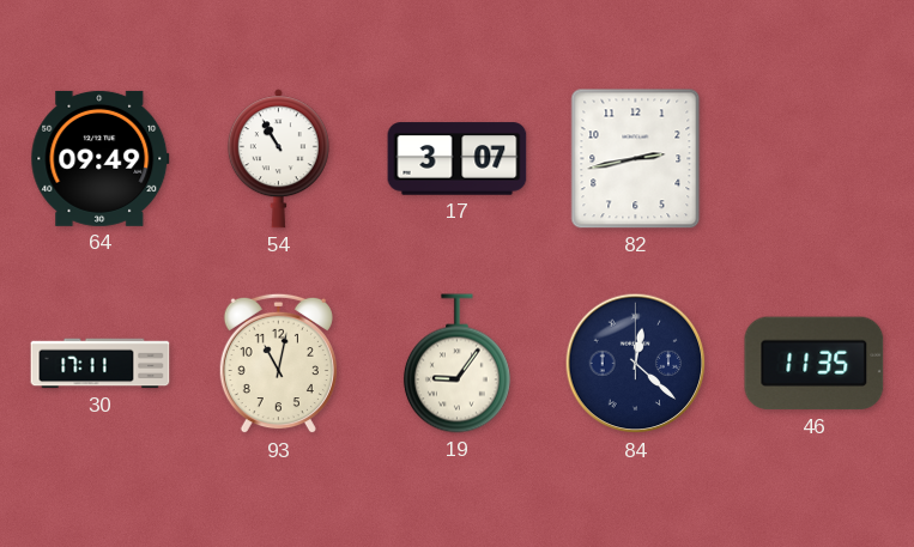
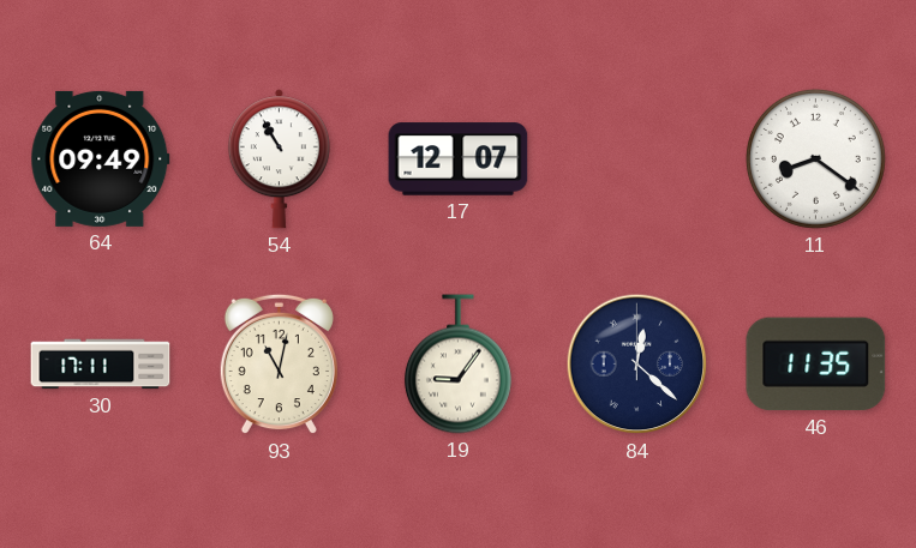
17: 3:07 -> 12:07
82: 2:43 -> none
11: none -> 8:21
